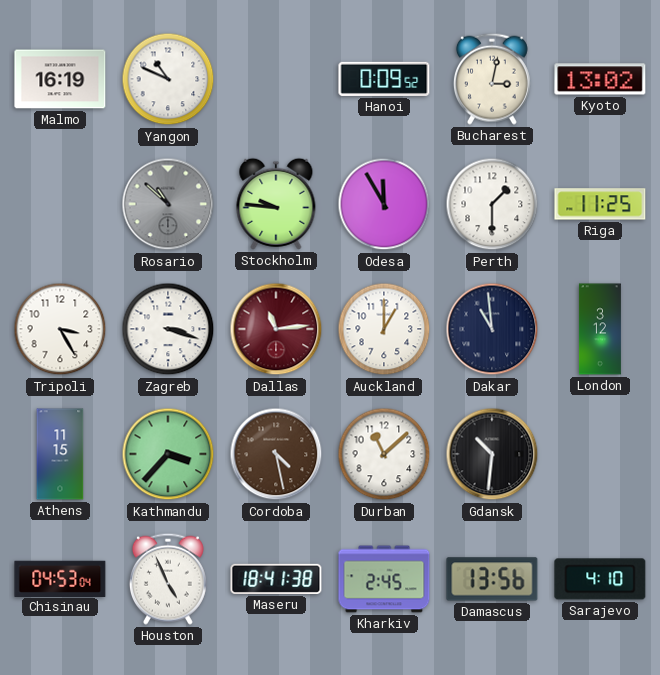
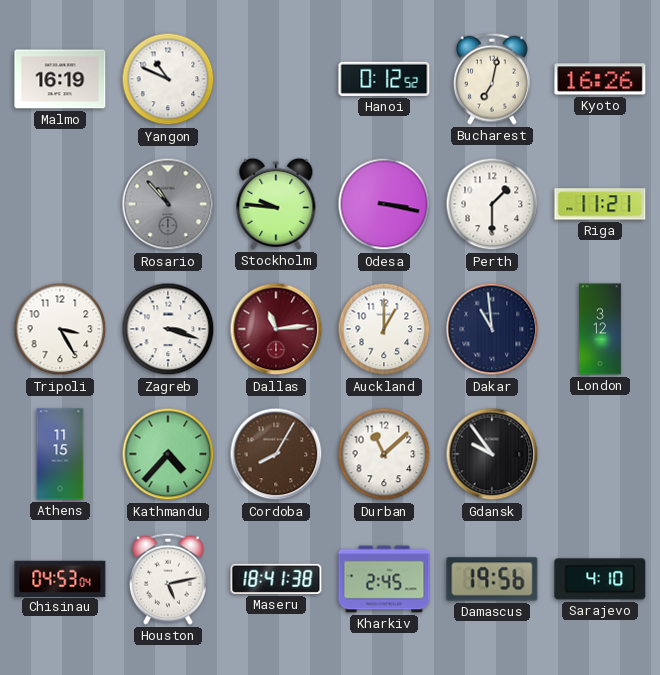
Hanoi: 0:09 -> 0:12
Bucharest: 3:02 -> 7:02
Kyoto: 13:02 -> 16:26
Rosario: 10:52 -> 10:53
Odesa: 11:55 -> 3:17
Riga: 11:25 -> 11:21
Kathmandu: 3:37 -> 4:37
Cordoba: 4:28 -> 8:05
Gdansk: 10:31 -> 9:54
Houston: 4:56 -> 5:13
Damascus: 13:56 -> 19:56
